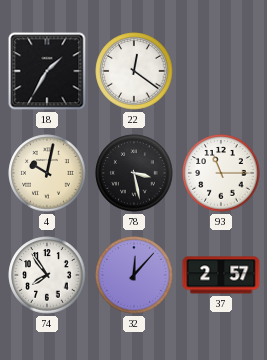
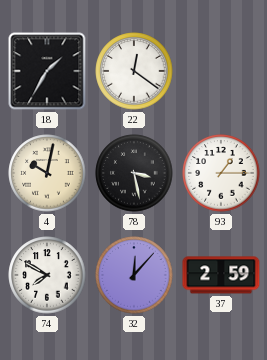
93: 11:15 -> 1:15
74: 7:54 -> 7:50
37: 2:57 -> 2:59
